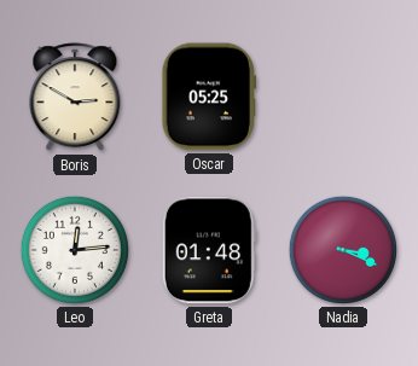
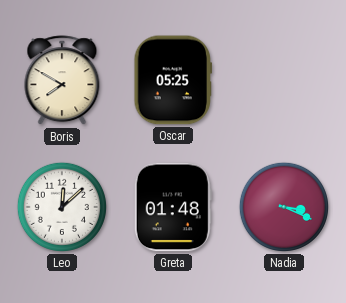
Boris: 2:50 -> 7:50
Leo: 12:14 -> 12:08
